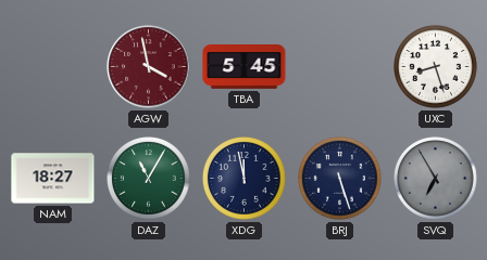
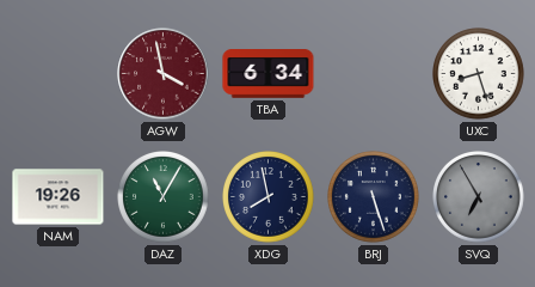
TBA: 5:45 -> 6:34
NAM: 18:27 -> 19:26
XDG: 11:58 -> 7:58
